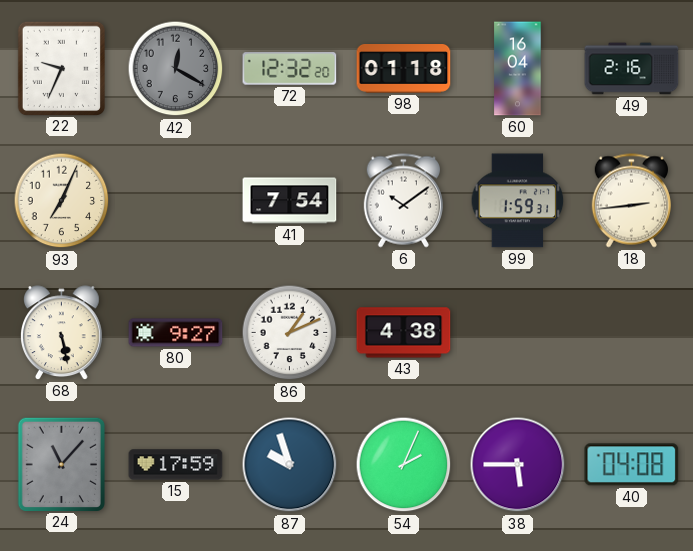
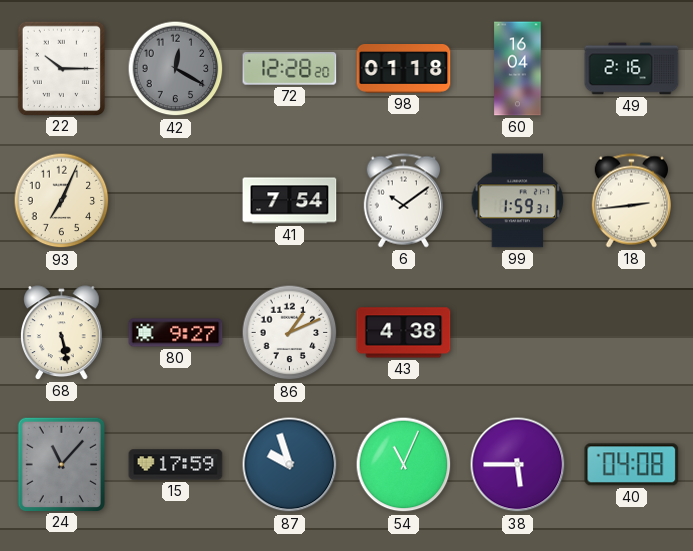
22: 9:34 -> 10:15
72: 12:32 -> 12:28
54: 2:04 -> 11:04
